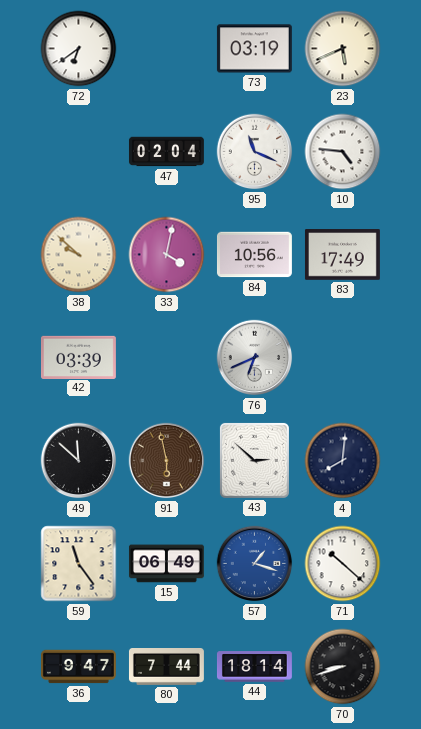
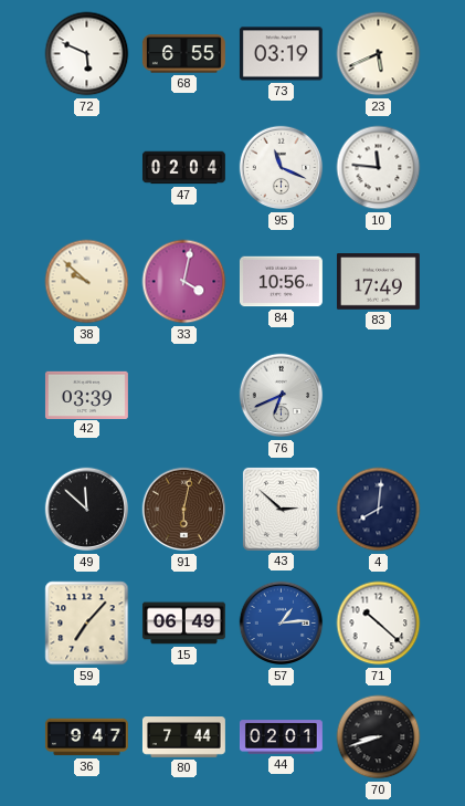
72: 6:39 -> 5:49
68: none -> 6:55
10: 4:46 -> 11:46
91: 5:58 -> 6:02
59: 11:24 -> 7:07
57: 1:18 -> 1:14
44: 18:14 -> 02:01
